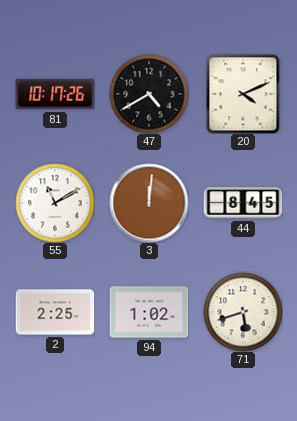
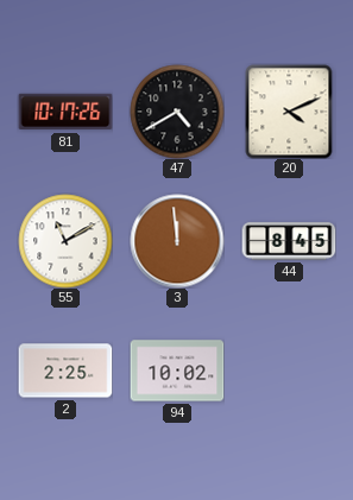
3: 12:01 -> 11:59
94: 1:02 -> 10:02
71: 5:42 -> none
